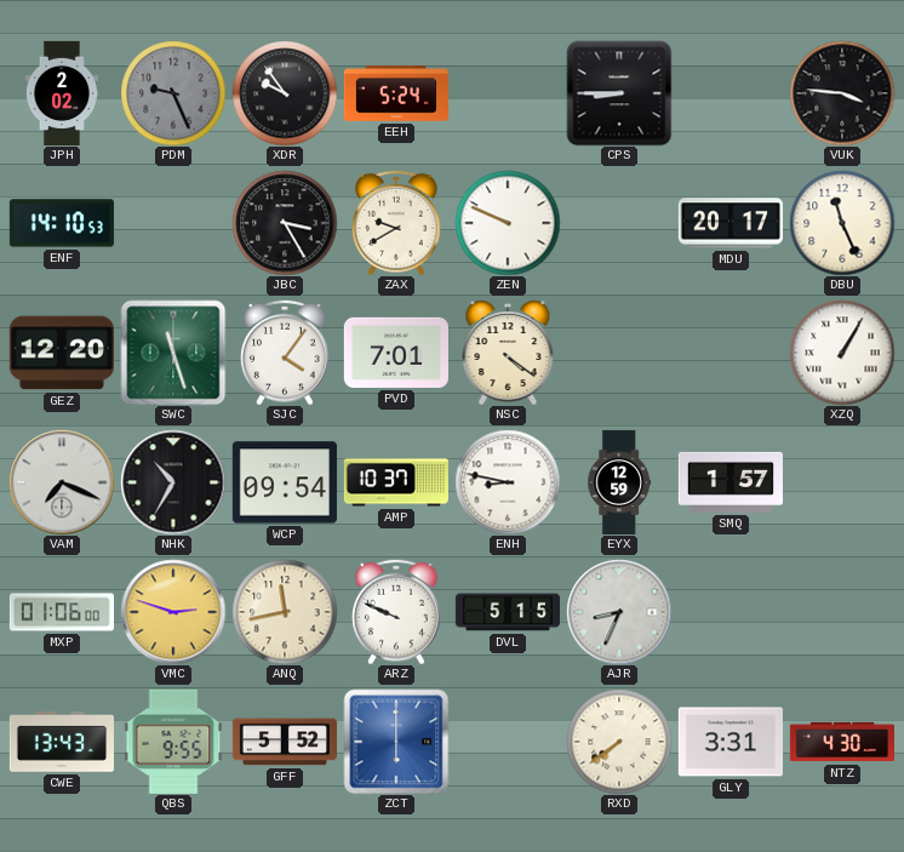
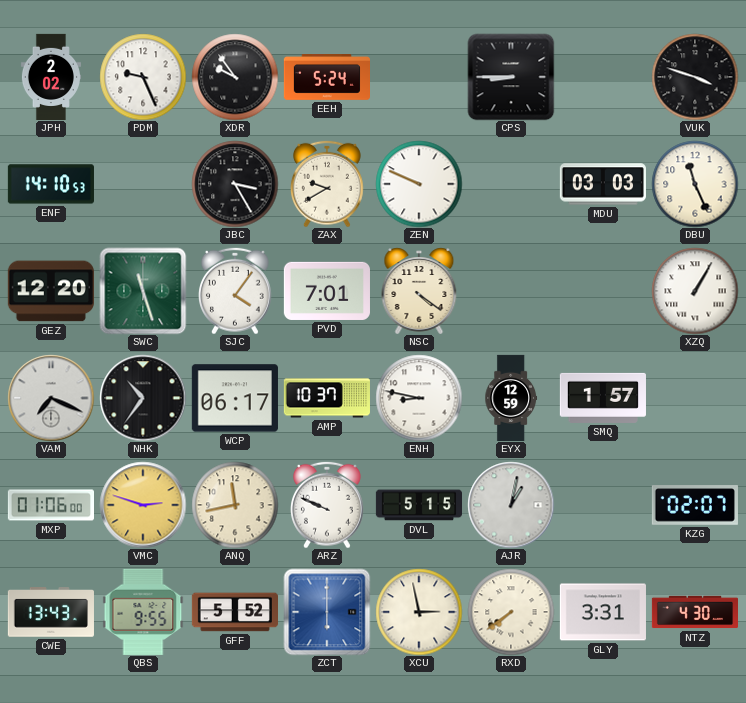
PDM dial: grey -> white
VUK: 3:46 -> 3:48
MDU: 20:17 -> 03:03
NHK: 10:35 -> 10:36
WCP: 09:54 -> 06:17
AJR: 8:34 -> 1:02
KZG: none -> 02:07
XCU: none -> 2:58
